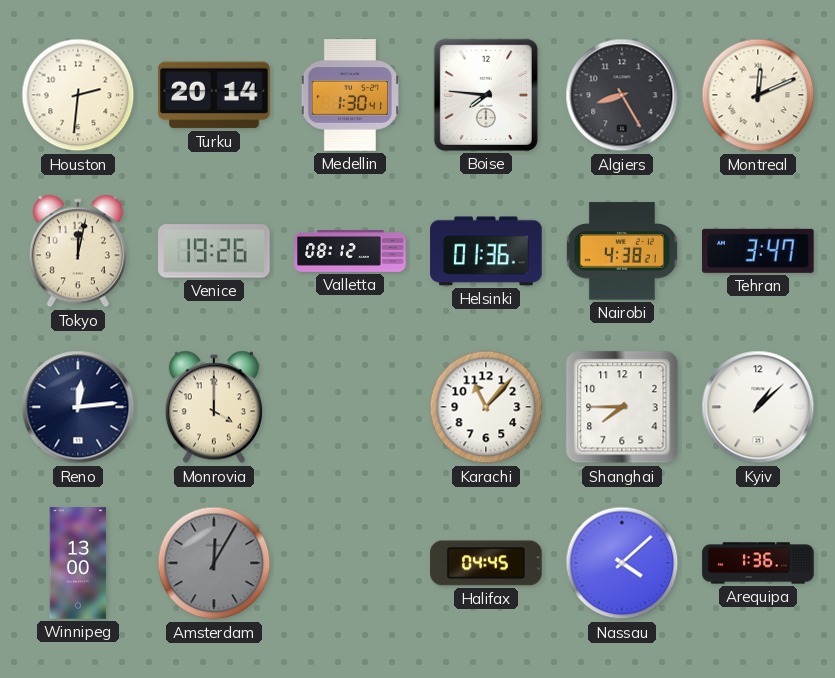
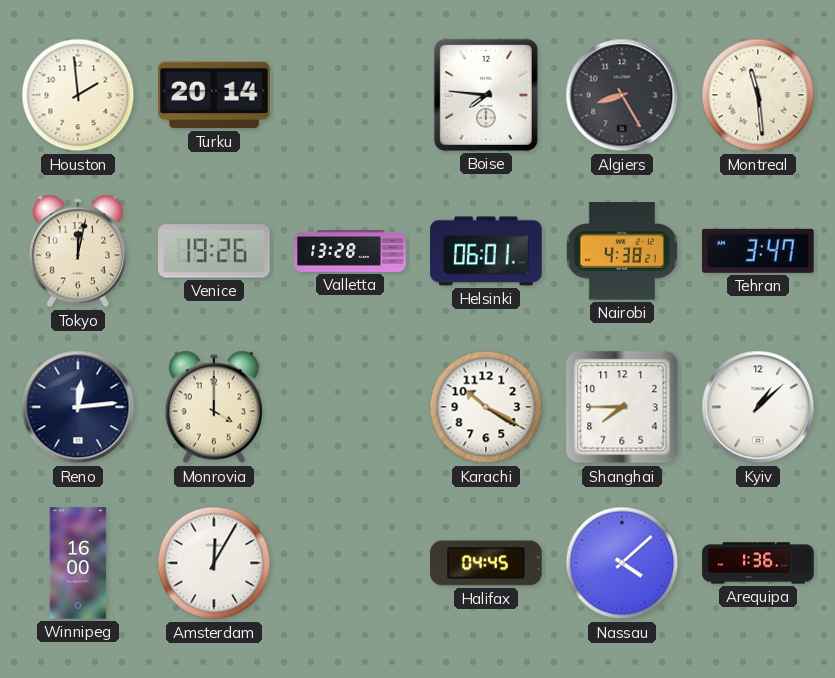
Houston: 2:31 -> 1:59
Medellin: 1:30 -> none
Montreal: 12:11 -> 11:29
Valletta: 08:12 -> 13:28
Helsinki: 01:36 -> 06:01
Karachi: 11:07 -> 10:20
Winnipeg: 13:00 -> 16:00
Amsterdam dial: grey -> white
